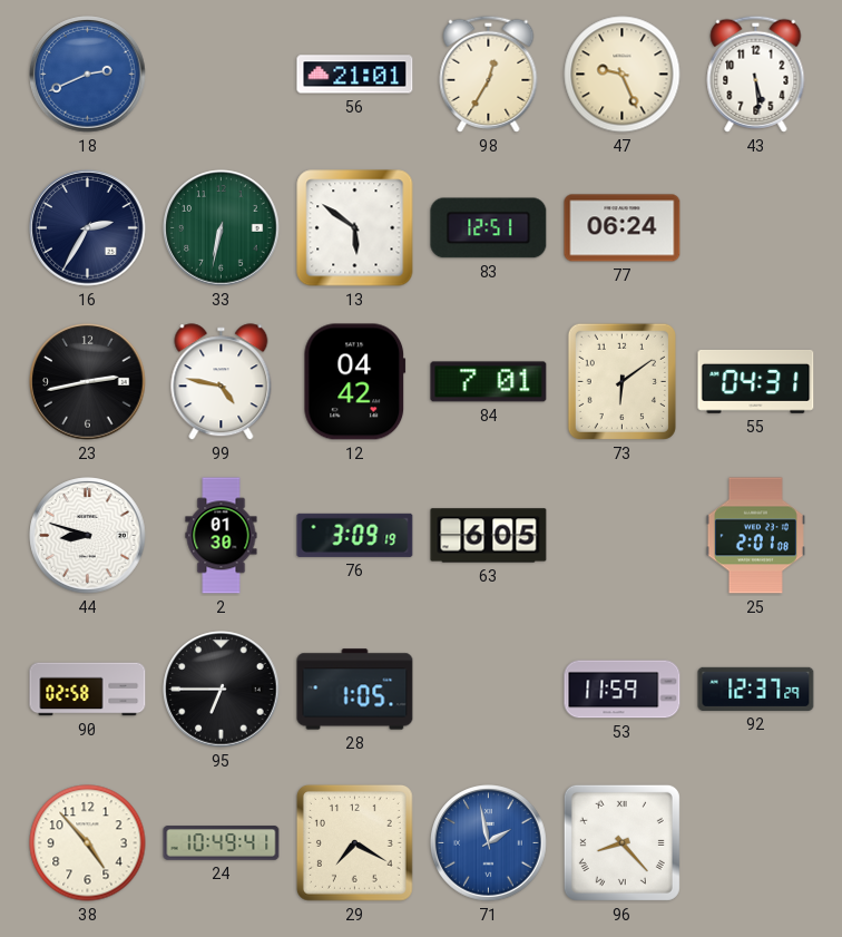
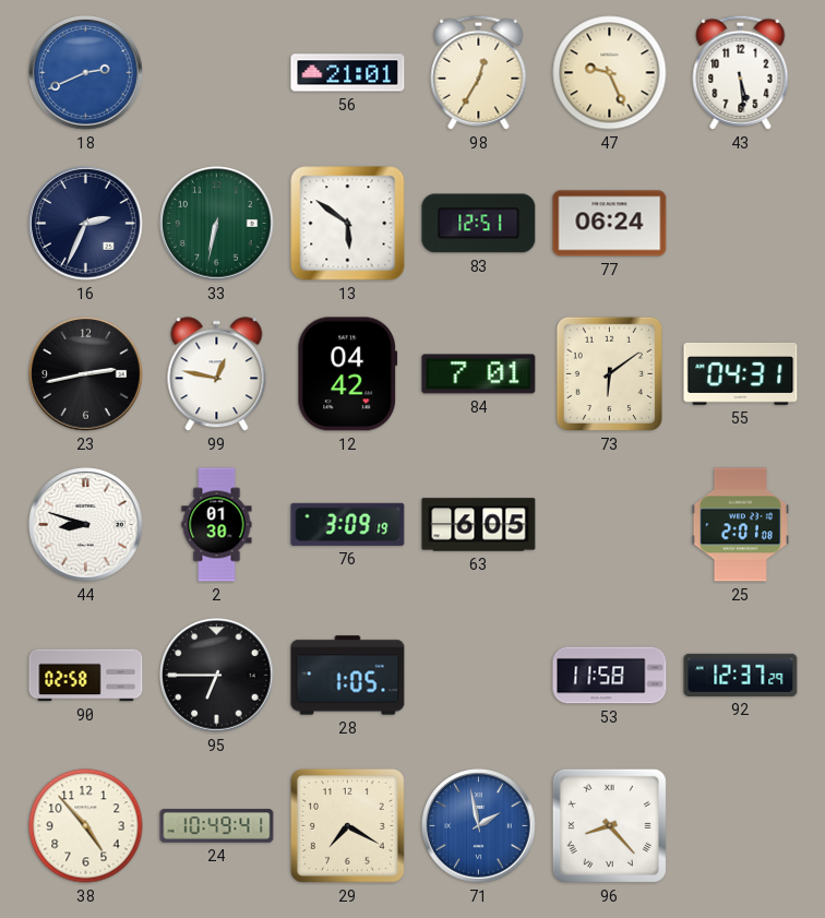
16: 2:35 -> 2:34
99: 4:47 -> 12:47
53: 11:59 -> 11:58
